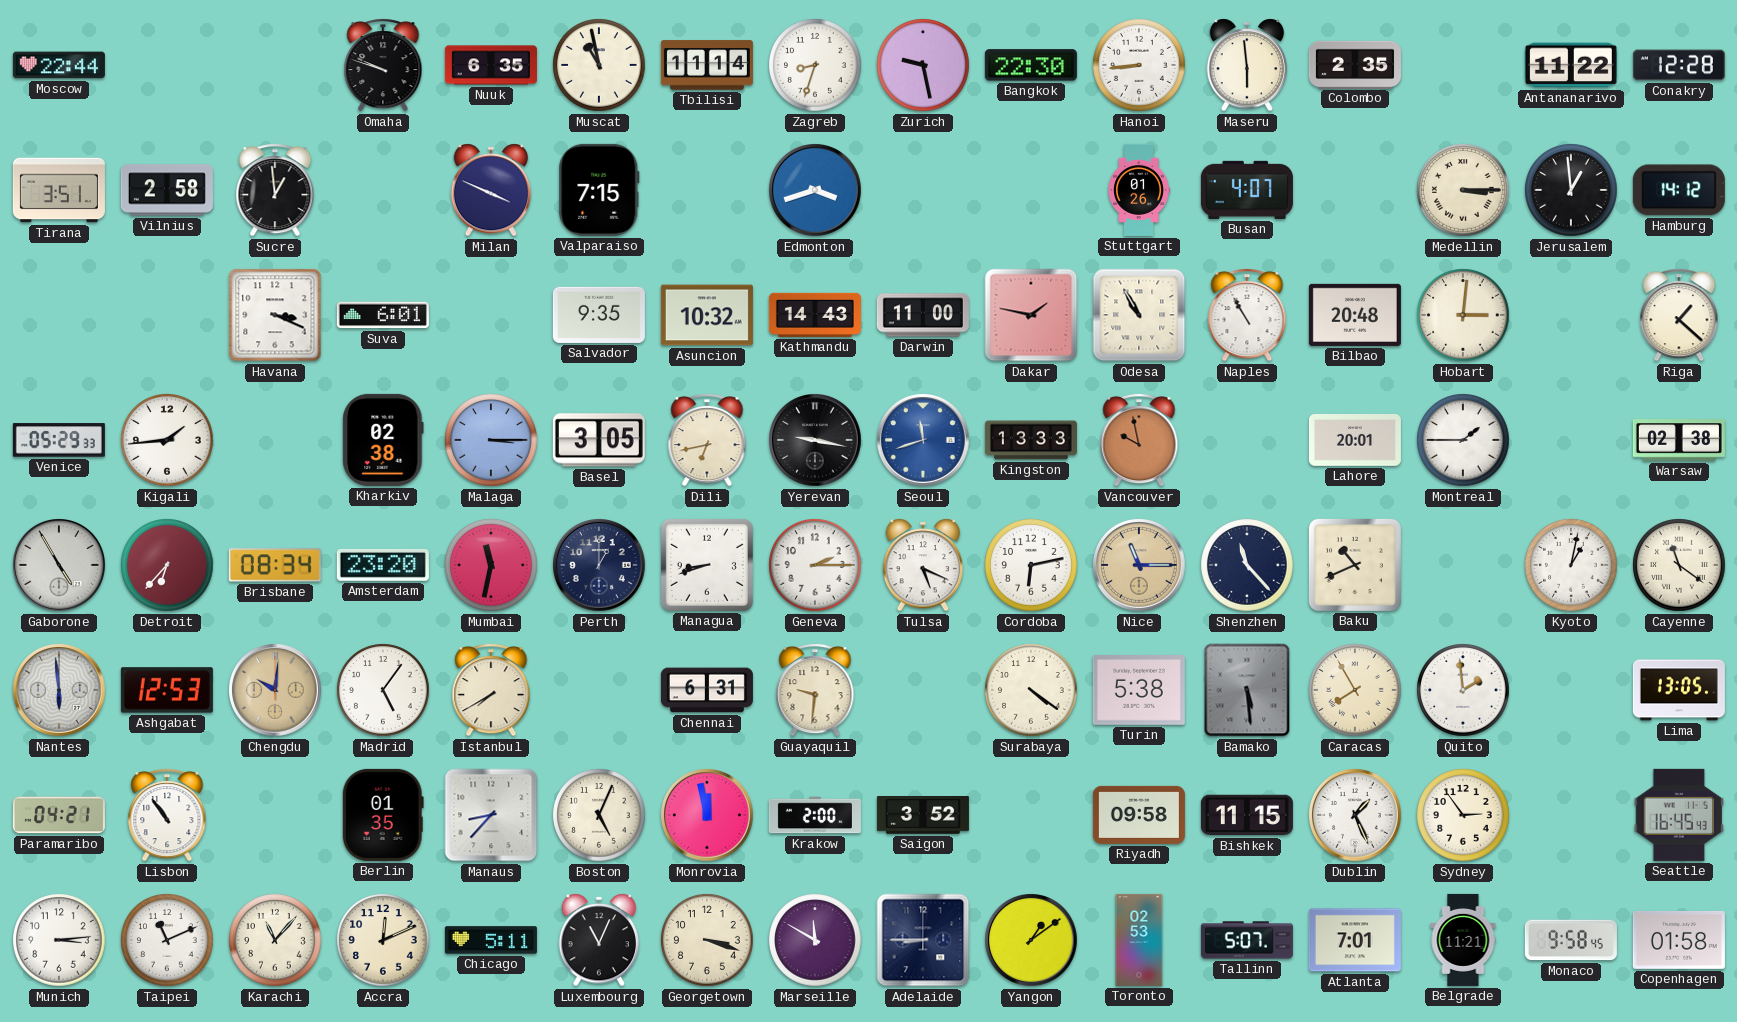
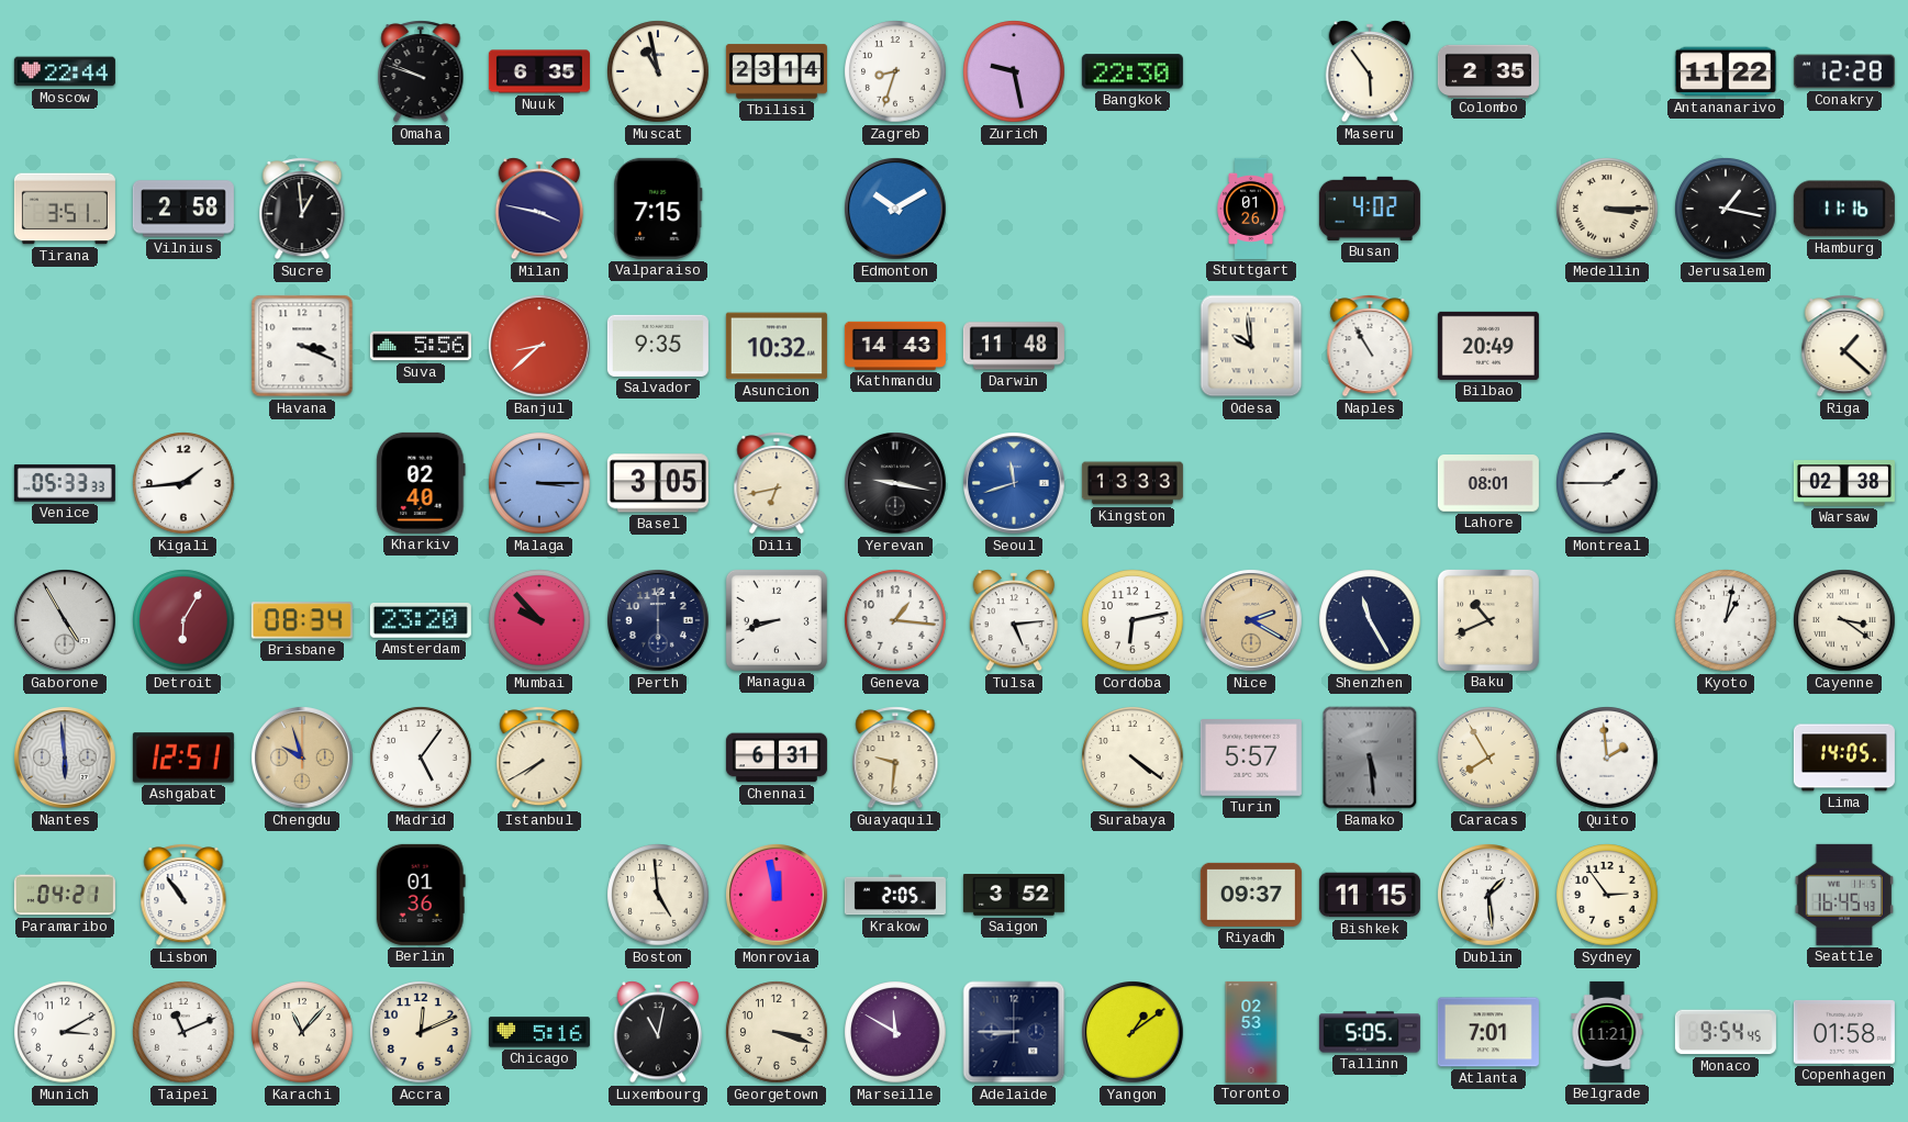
Tbilisi: 11:14 -> 23:14
Hanoi: 8:44 -> none
Maseru: 5:59 -> 5:54
Milan: 3:49 -> 3:47
Edmonton: 3:42 -> 10:10
Busan: 4:07 -> 4:02
Jerusalem: 12:59 -> 1:17
Hamburg: 14:12 -> 11:16
Suva: 6:01 -> 5:56
Banjul: none -> 8:38
Darwin: 11:00 -> 11:48
Dakar: 1:47 -> none
Odesa: 10:55 -> 9:59
Bilbao: 20:48 -> 20:49
Hobart: 3:01 -> none
Venice: 05:29 -> 05:33
Kharkiv: 02:38 -> 02:40
Vancouver: 9:58 -> none
Lahore: 20:01 -> 08:01
Detroit: 6:37 -> 6:05
Mumbai: 11:32 -> 9:53
Perth: 1:00 -> 6:00
Geneva: 2:15 -> 1:16
Tulsa: 5:19 -> 5:14
Nice: 11:15 -> 2:20
Shenzhen: 11:23 -> 11:25
Cayenne: 11:21 -> 3:21
Ashgabat: 12:53 -> 12:51
Chengdu: 10:01 -> 9:57
Turin: 5:38 -> 5:57
Lima: 13:05 -> 14:05
Berlin: 01:35 -> 01:36
Manaus: 8:37 -> none
Boston: 5:04 -> 4:59
Krakow: 2:00 -> 2:05
Riyadh: 09:58 -> 09:37
Dublin: 1:26 -> 1:29
Munich: 3:14 -> 3:10
Chicago: 5:11 -> 5:16
Luxembourg: 11:04 -> 11:02
Tallinn: 5:07 -> 5:05
Monaco: 9:58 -> 9:54
